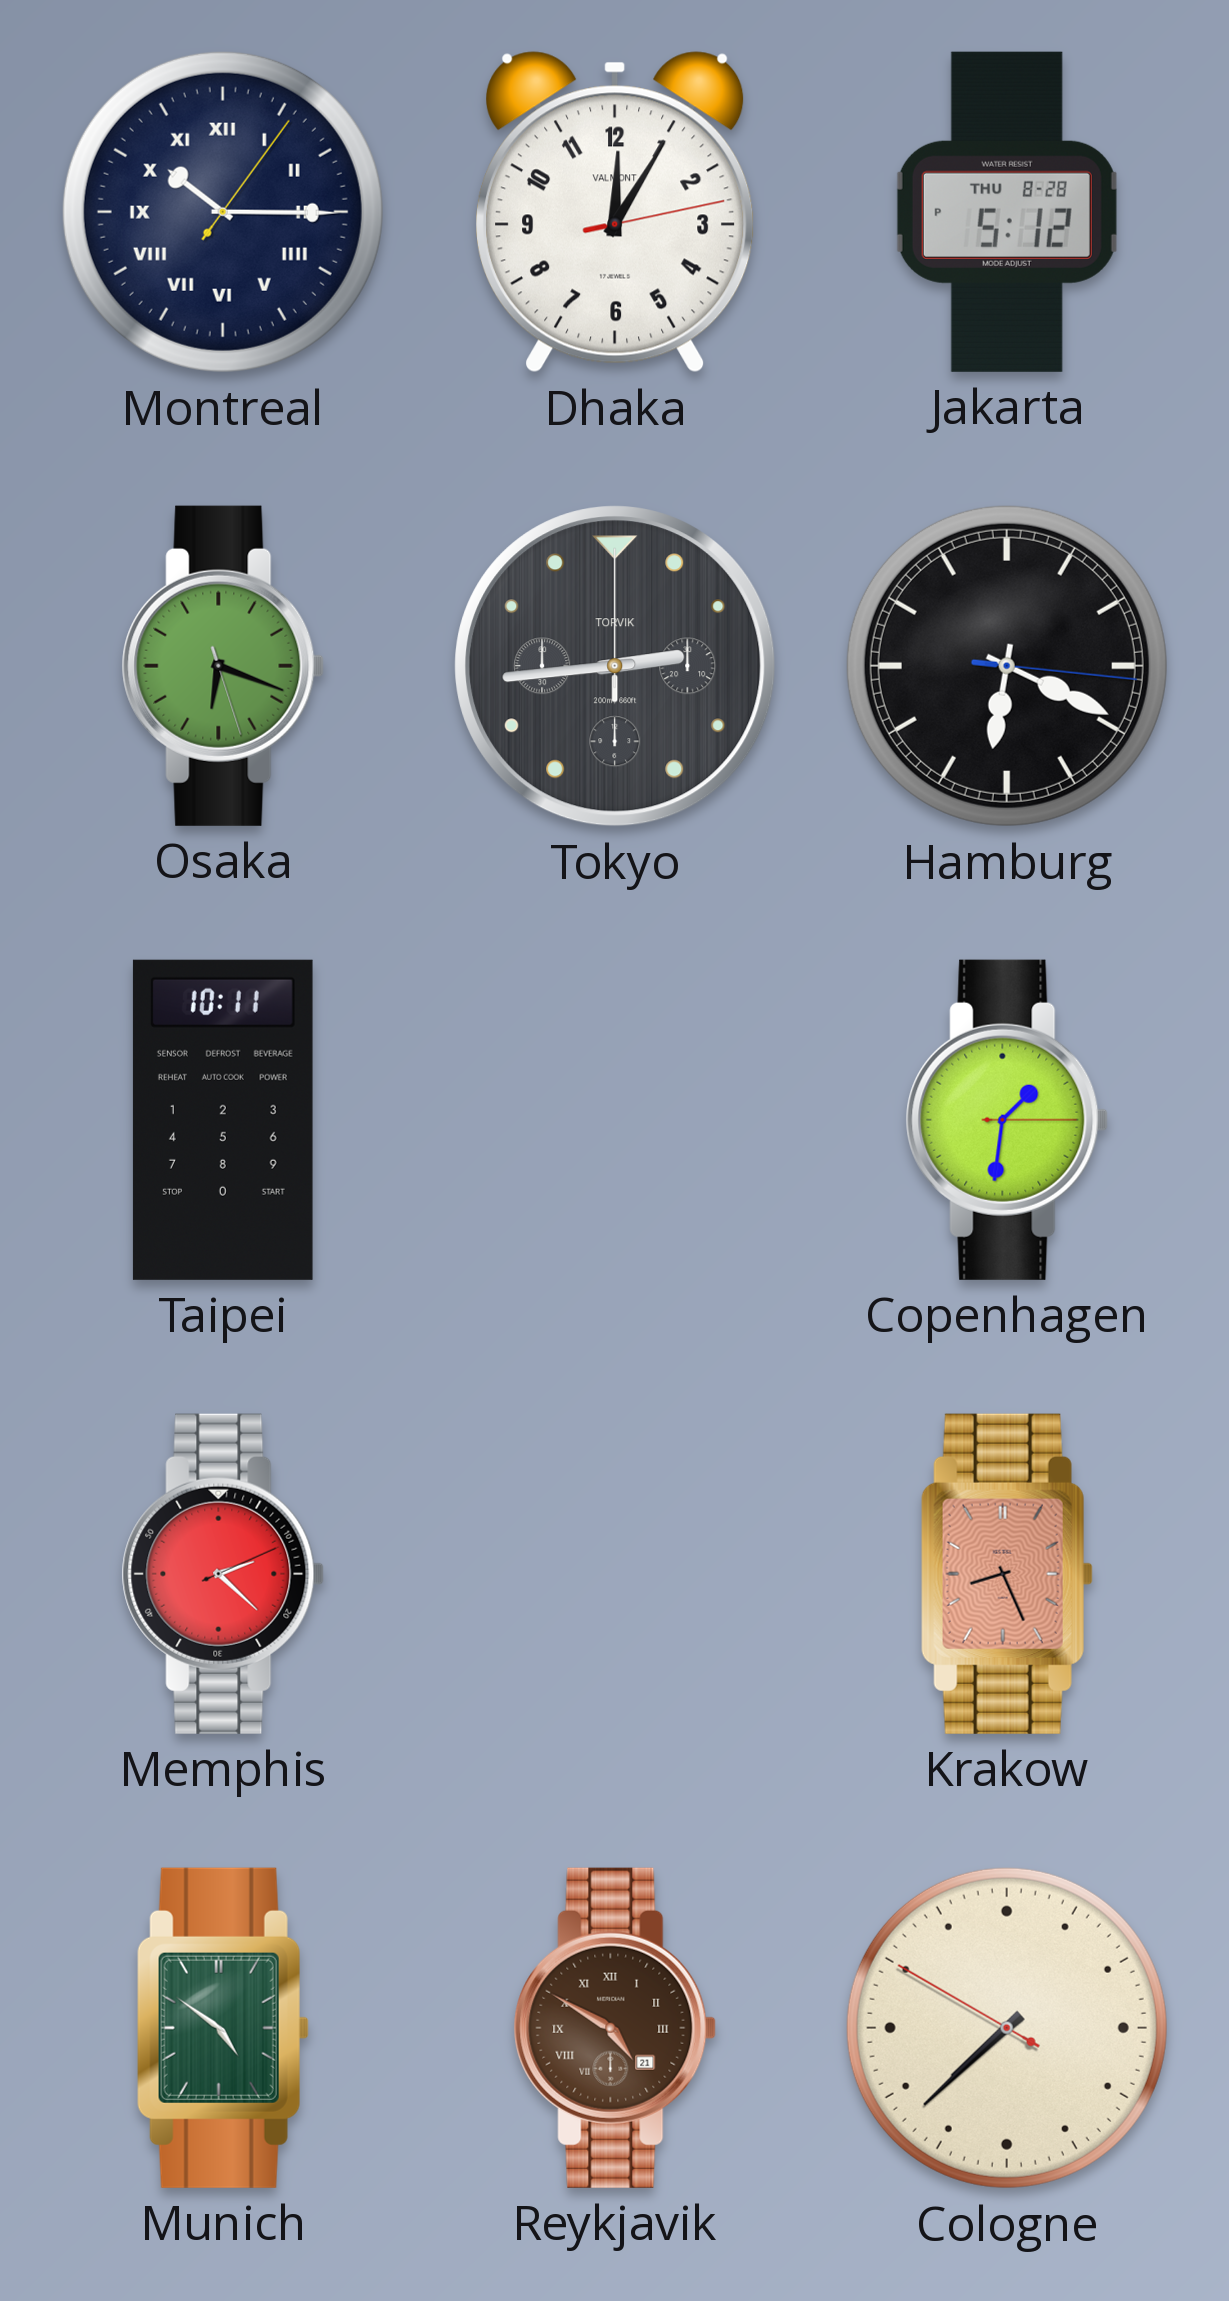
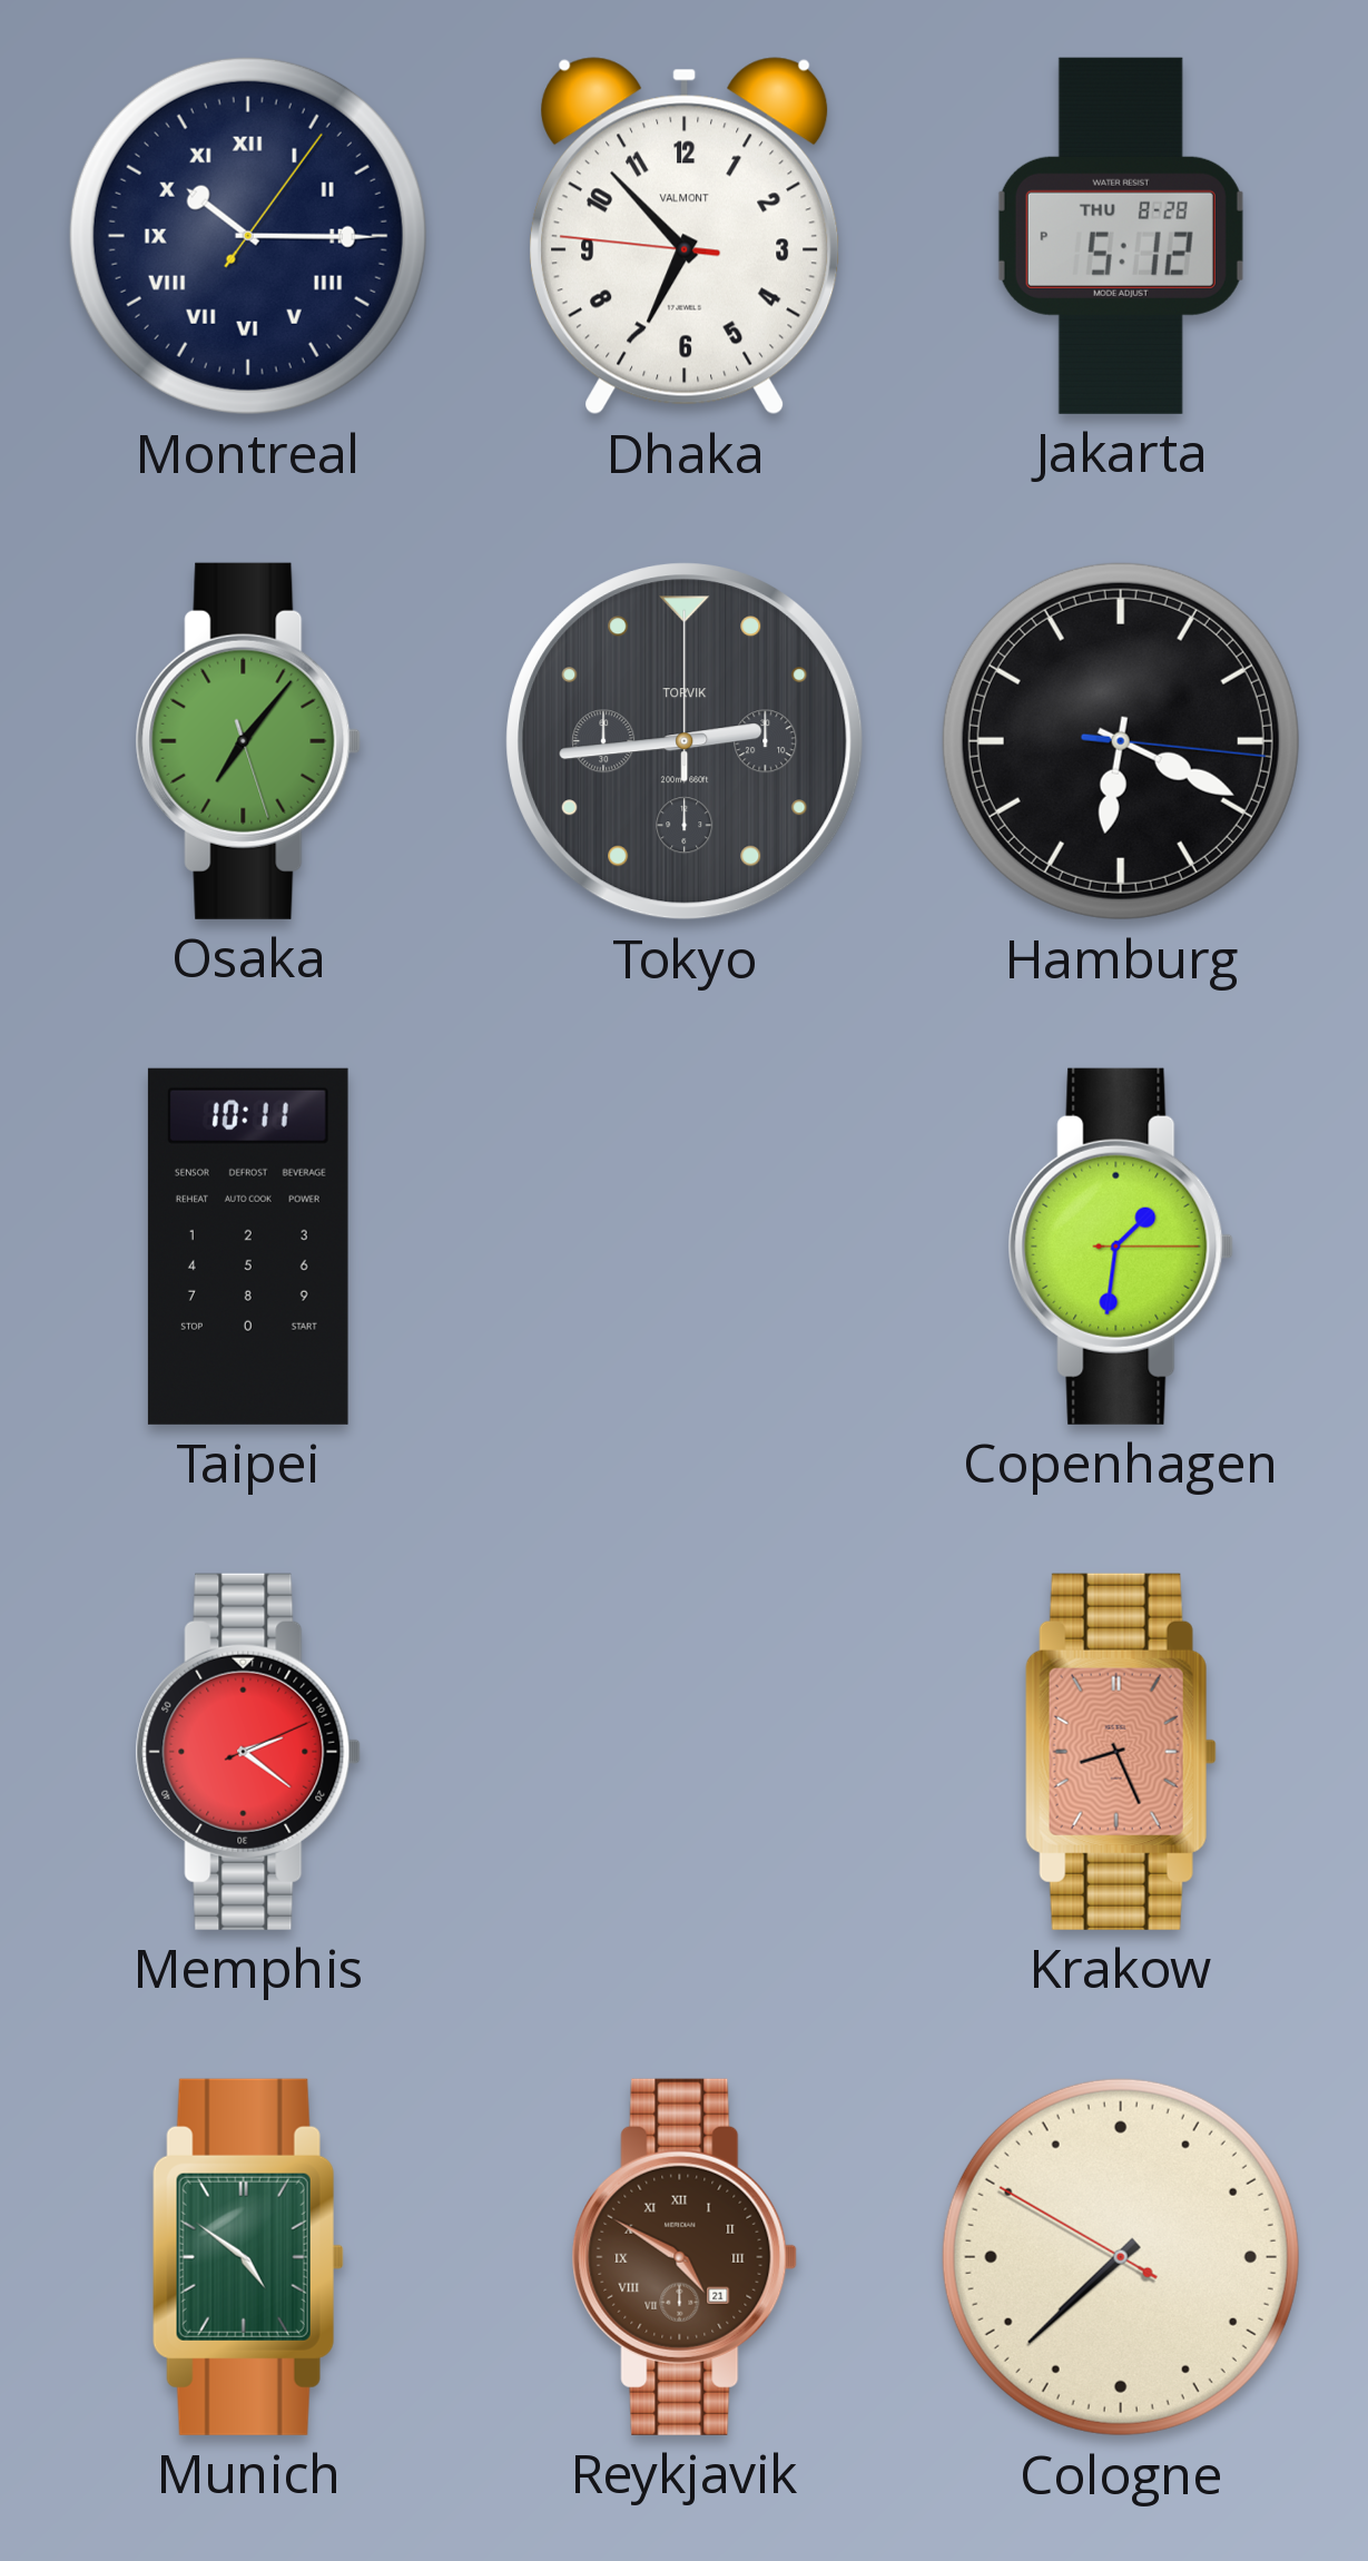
Dhaka: 12:05 -> 6:52
Osaka: 6:18 -> 7:06
Memphis: 2:22 -> 2:21
